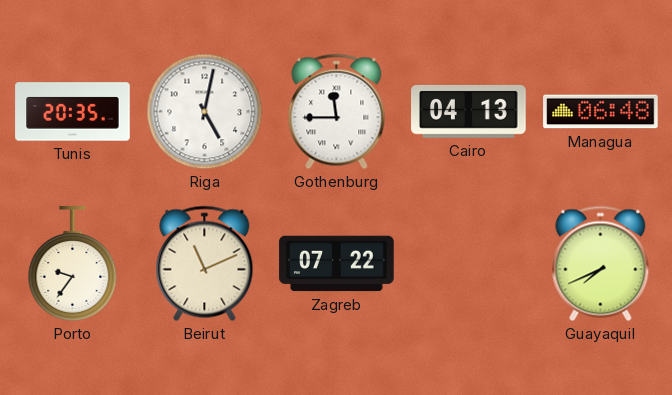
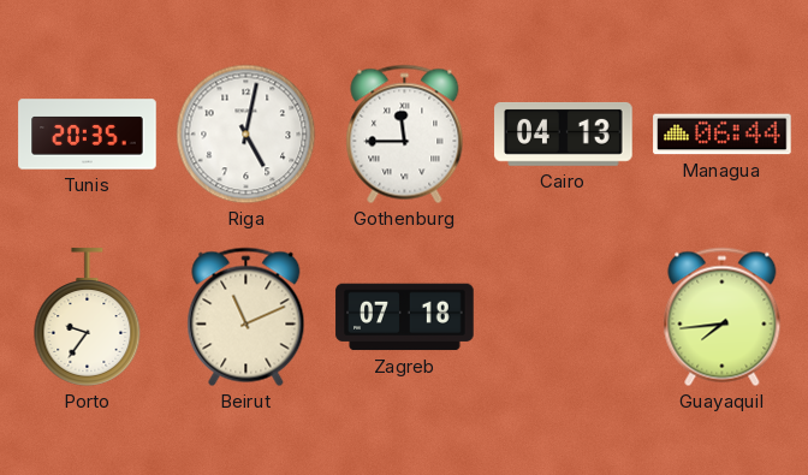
Managua: 06:48 -> 06:44
Zagreb: 07:22 -> 07:18
Guayaquil: 7:41 -> 7:44
